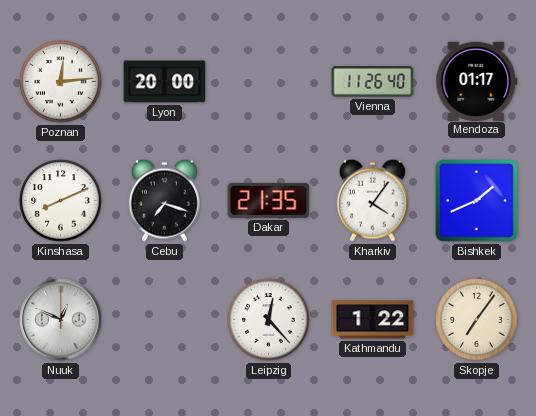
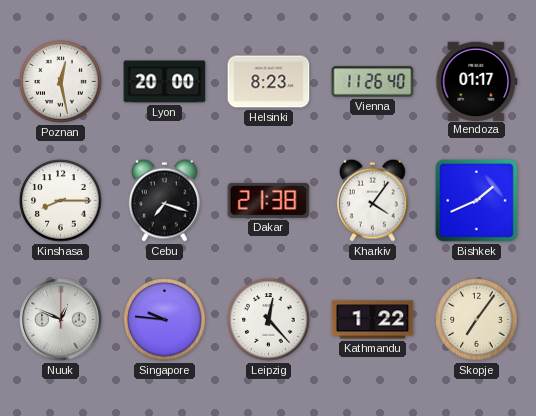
Poznan: 12:14 -> 12:28
Helsinki: none -> 8:23
Kinshasa: 8:11 -> 8:15
Dakar: 21:35 -> 21:38
Singapore: none -> 9:46
